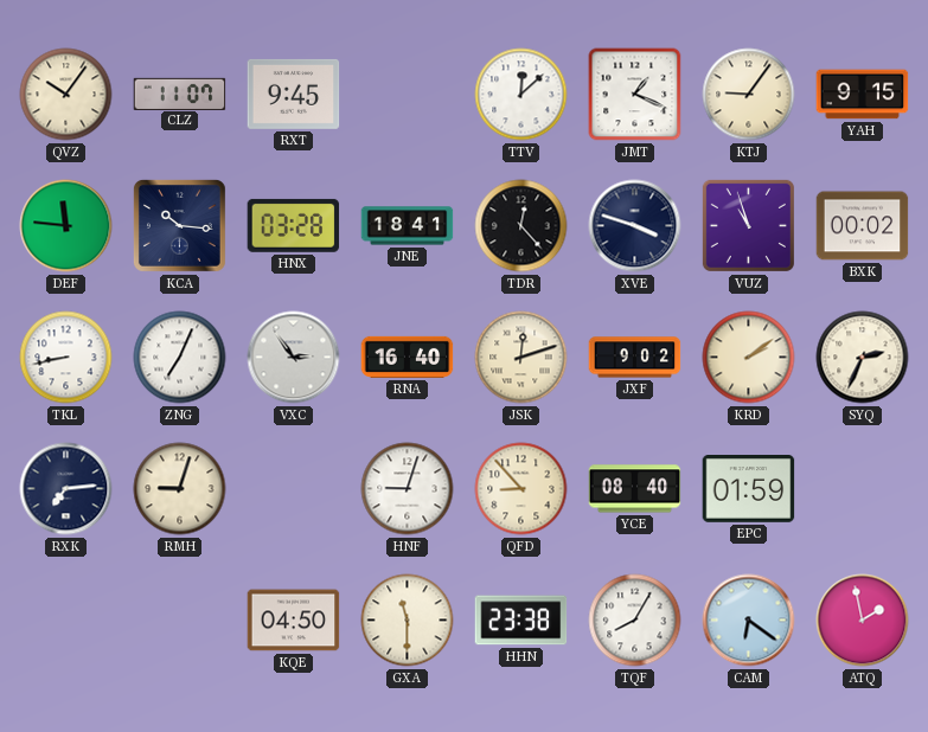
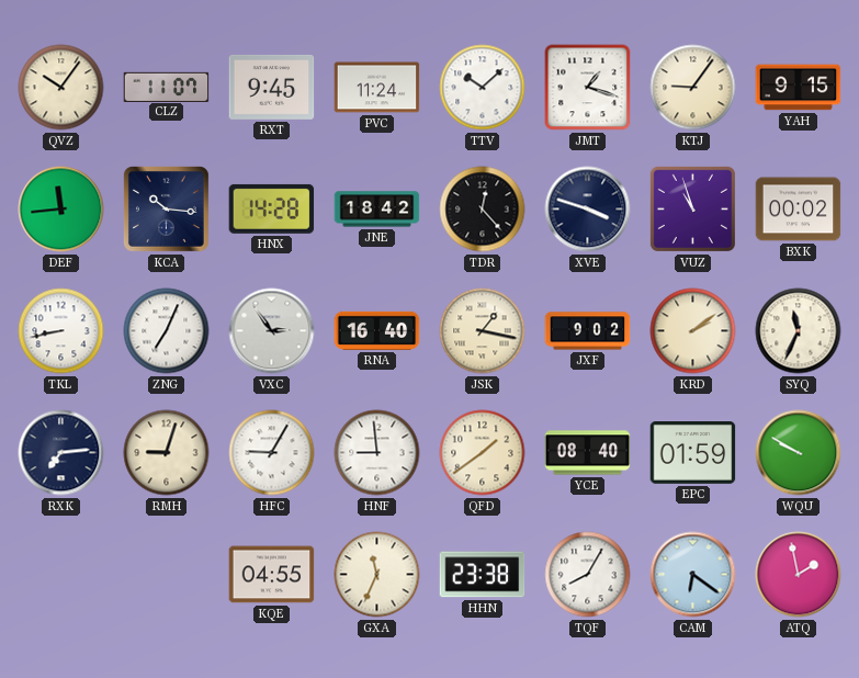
PVC: none -> 11:24
TTV: 12:08 -> 10:08
JMT: 1:19 -> 1:18
DEF: 11:46 -> 11:44
HNX: 03:28 -> 14:28
JNE: 18:41 -> 18:42
JSK: 12:12 -> 1:17
SYQ: 2:34 -> 11:34
HFC: none -> 9:05
HNF: 9:03 -> 8:59
QFD: 8:53 -> 1:39
WQU: none -> 9:50
KQE: 04:50 -> 04:55
GXA: 11:30 -> 11:34
